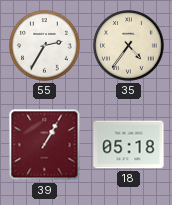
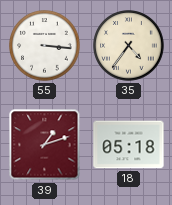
55: 2:35 -> 3:16
39: 1:05 -> 1:12
